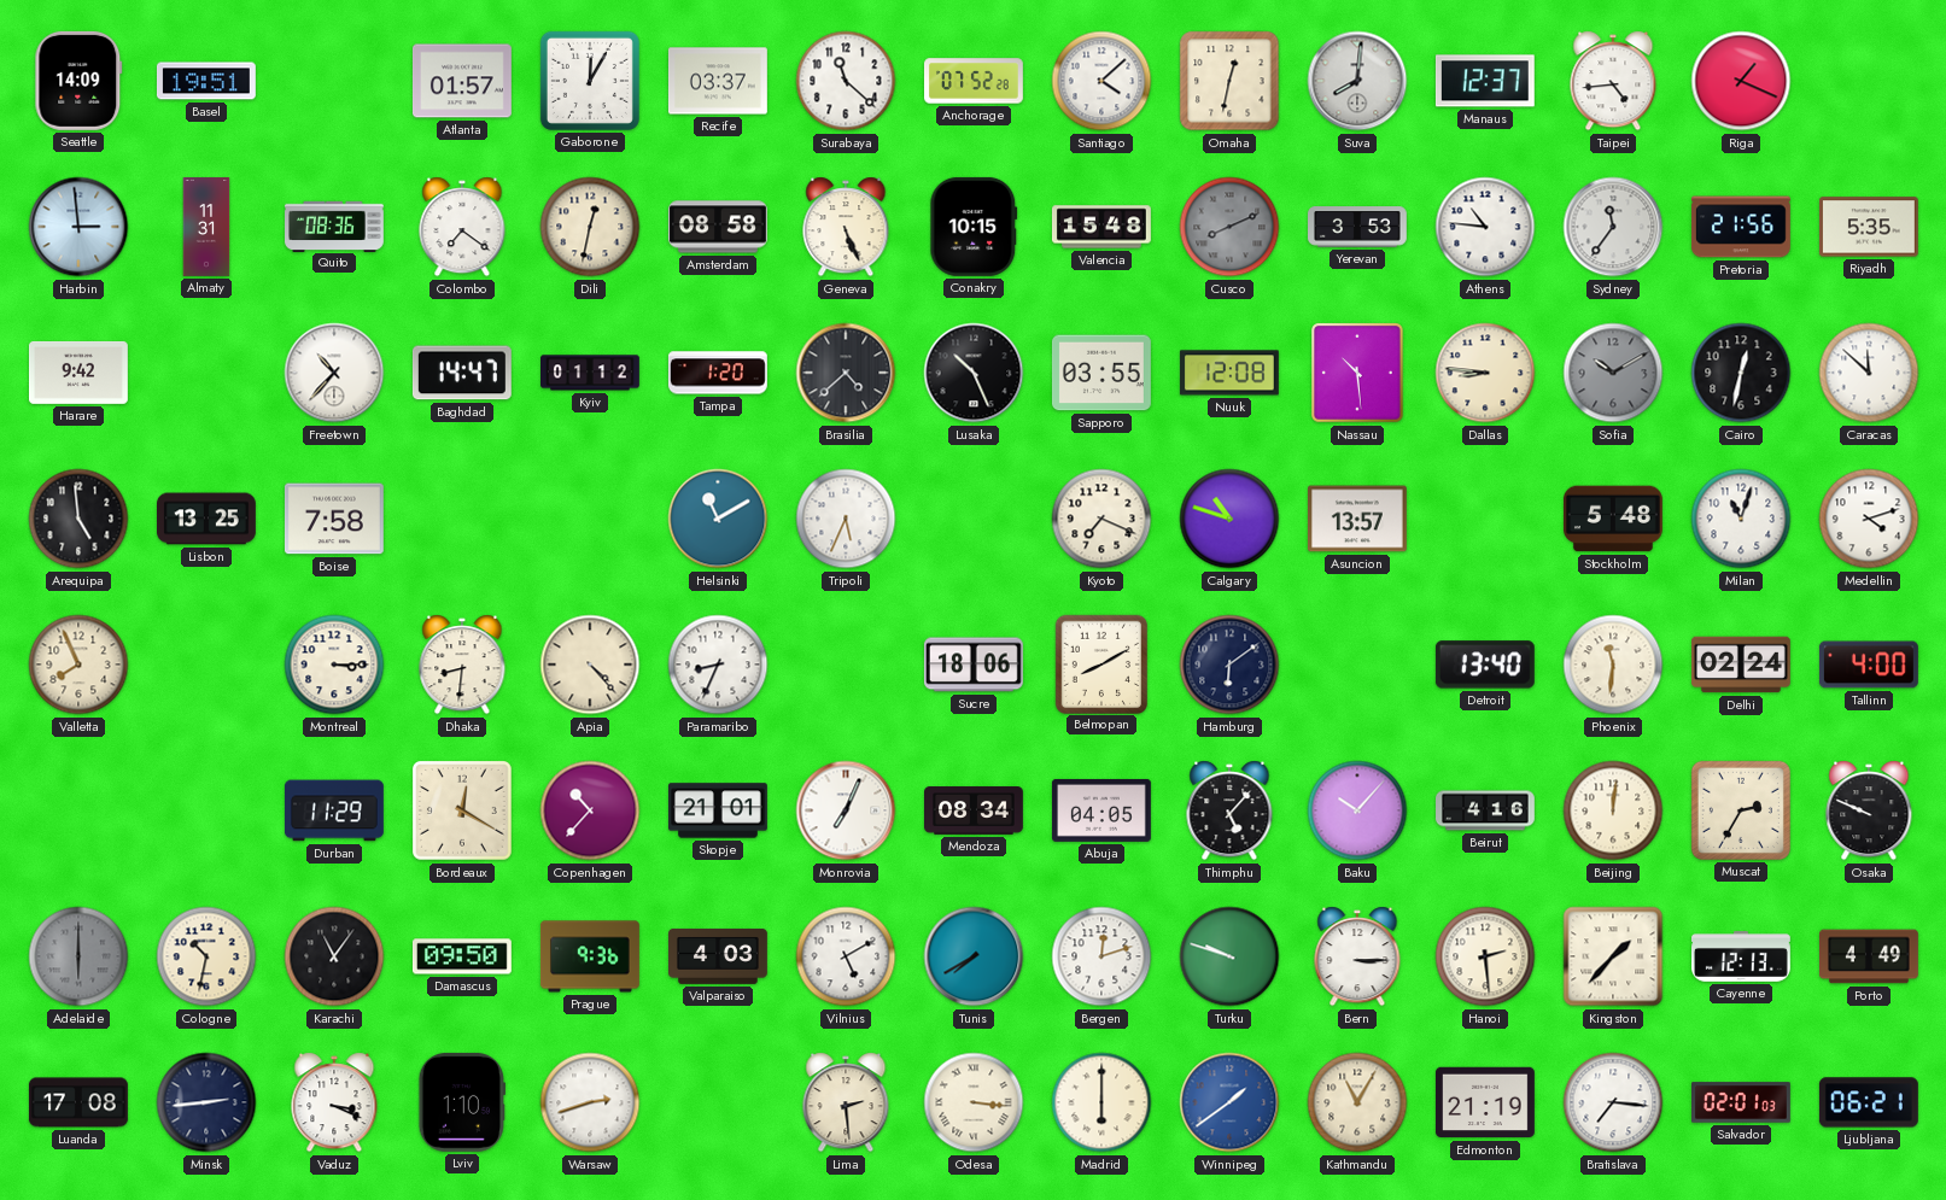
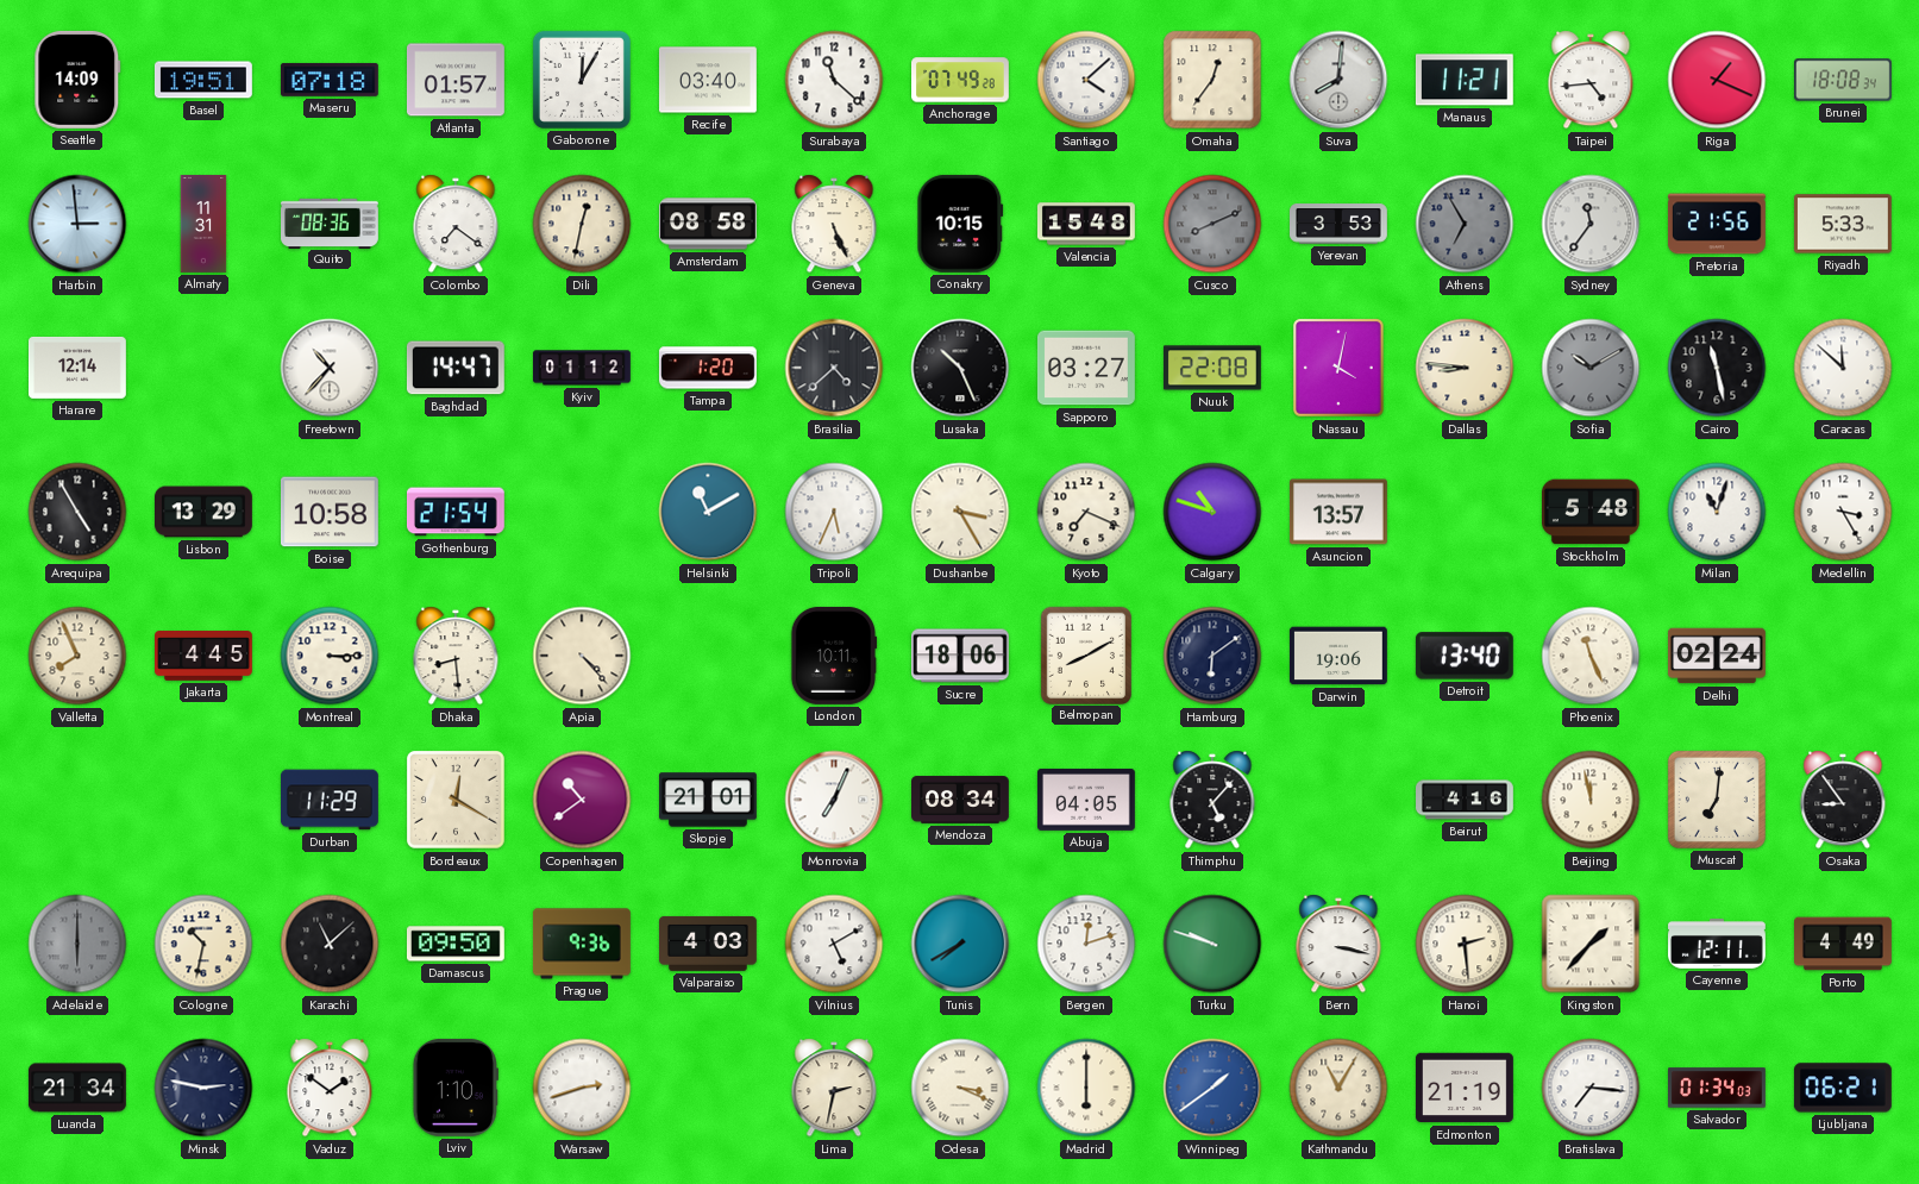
Maseru: none -> 07:18
Recife: 03:37 -> 03:40
Anchorage: 07:52 -> 07:49
Omaha: 12:32 -> 12:36
Manaus: 12:37 -> 11:21
Brunei: none -> 18:08
Athens: 10:46 -> 6:55
Athens dial: white -> grey
Riyadh: 5:35 -> 5:33
Harare: 9:42 -> 12:14
Sapporo: 03:55 -> 03:27
Nuuk: 12:08 -> 22:08
Nassau: 10:29 -> 4:02
Cairo: 12:32 -> 11:28
Arequipa: 4:59 -> 4:55
Lisbon: 13:25 -> 13:29
Boise: 7:58 -> 10:58
Gothenburg: none -> 21:54
Dushanbe: none -> 3:25
Medellin: 4:12 -> 3:25
Jakarta: none -> 4:45
Dhaka: 8:31 -> 8:29
Paramaribo: 8:34 -> none
London: none -> 10:11
Darwin: none -> 19:06
Phoenix: 11:31 -> 11:26
Tallinn: 4:00 -> none
Copenhagen: 10:37 -> 10:39
Baku: 10:07 -> none
Beijing: 12:01 -> 11:58
Muscat: 2:35 -> 7:01
Osaka: 9:49 -> 8:54
Karachi: 11:06 -> 11:08
Bern: 3:15 -> 3:17
Cayenne: 12:13 -> 12:11
Luanda: 17:08 -> 21:34
Minsk: 2:44 -> 2:47
Vaduz: 3:19 -> 1:51
Lima: 2:29 -> 2:32
Odesa: 3:16 -> 3:19
Salvador: 02:01 -> 01:34
